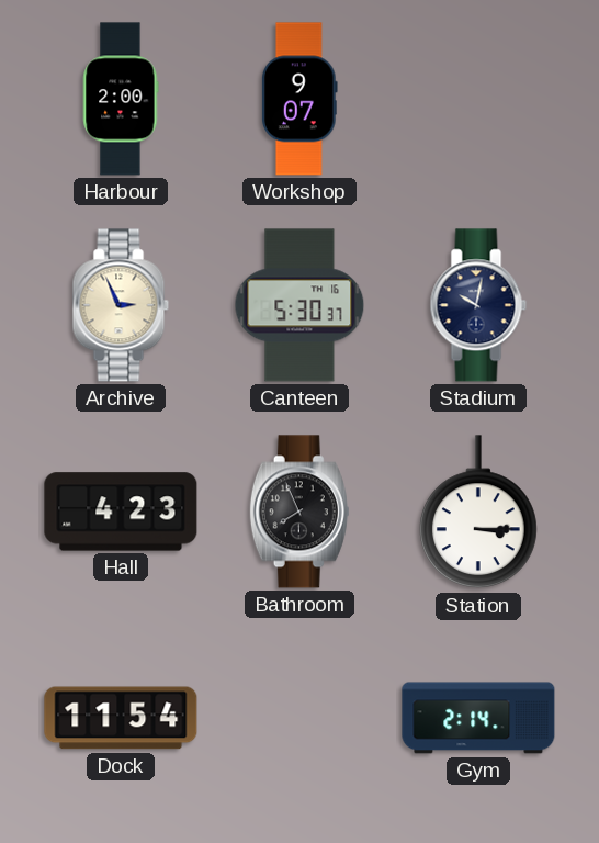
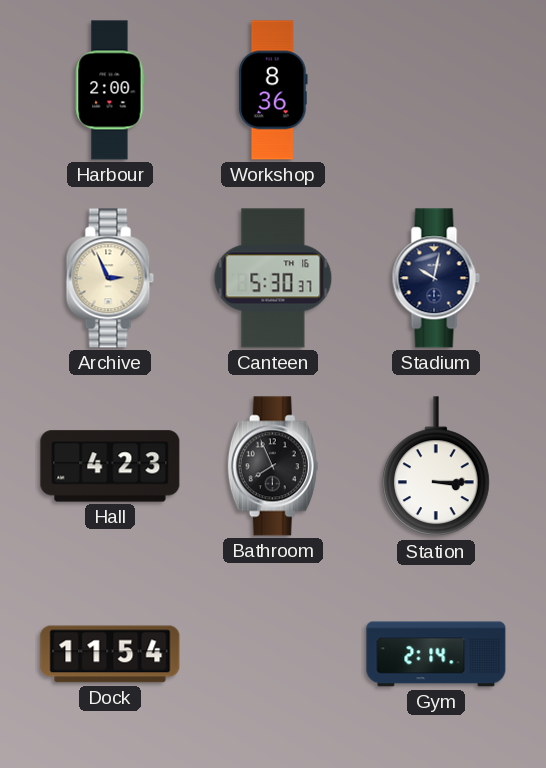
Workshop: 9:07 -> 8:36
